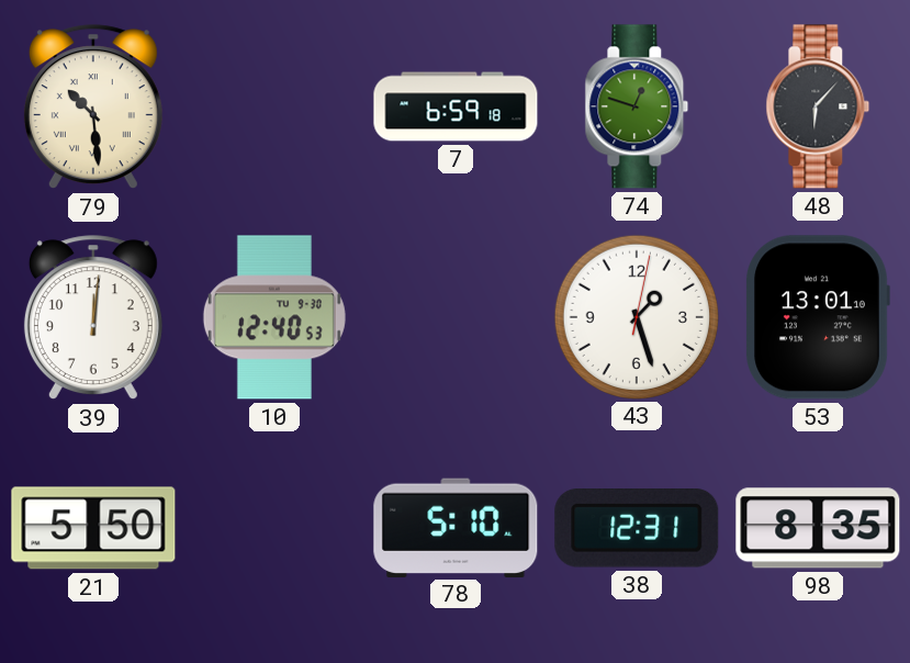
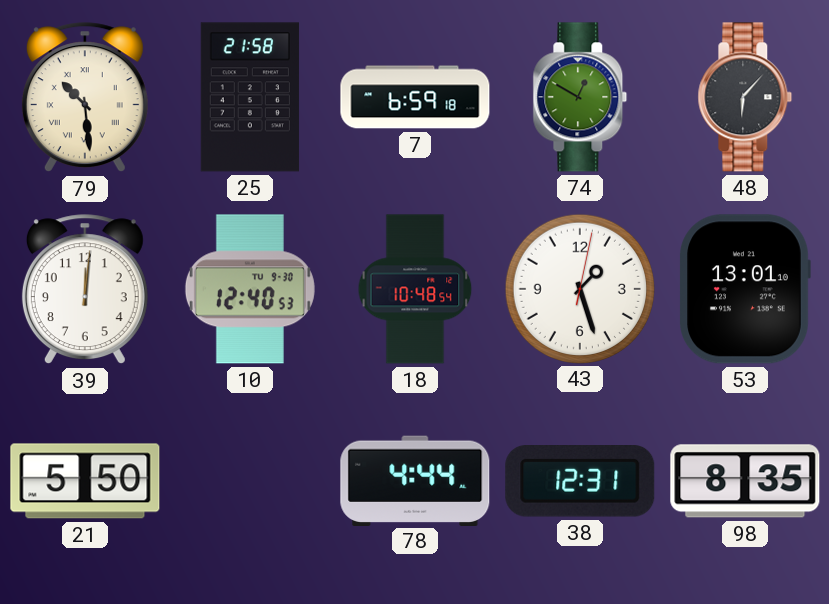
25: none -> 21:58
74: 12:48 -> 12:50
18: none -> 10:48
78: 5:10 -> 4:44
